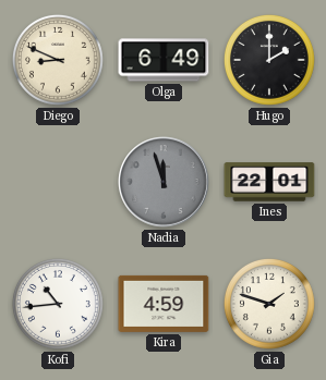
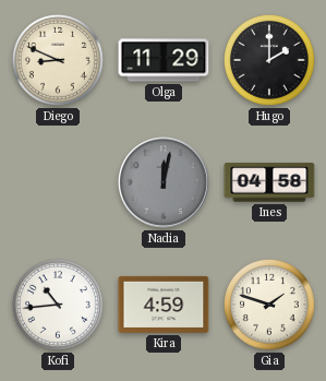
Olga: 6:49 -> 11:29
Nadia: 11:57 -> 12:02
Ines: 22:01 -> 04:58
